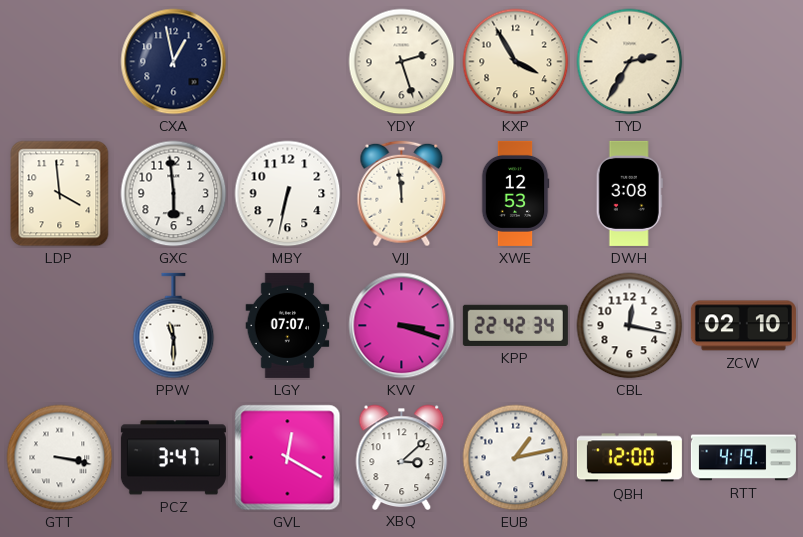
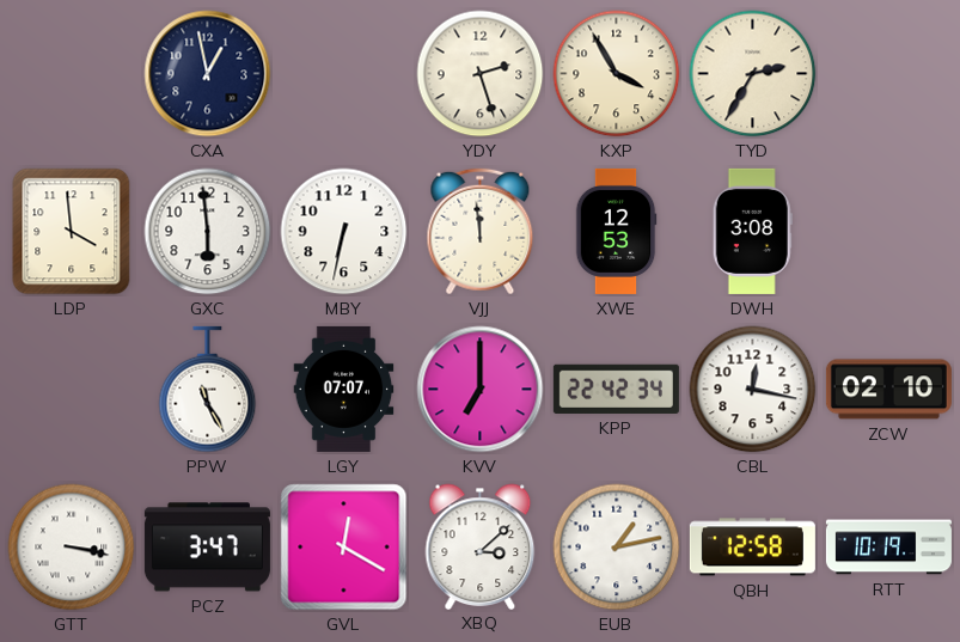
PPW: 11:30 -> 11:25
KVV: 3:18 -> 7:00
QBH: 12:00 -> 12:58
RTT: 4:19 -> 10:19
